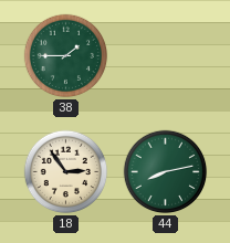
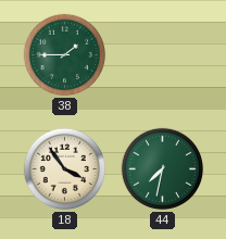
18: 2:54 -> 3:54
44: 8:13 -> 7:32
